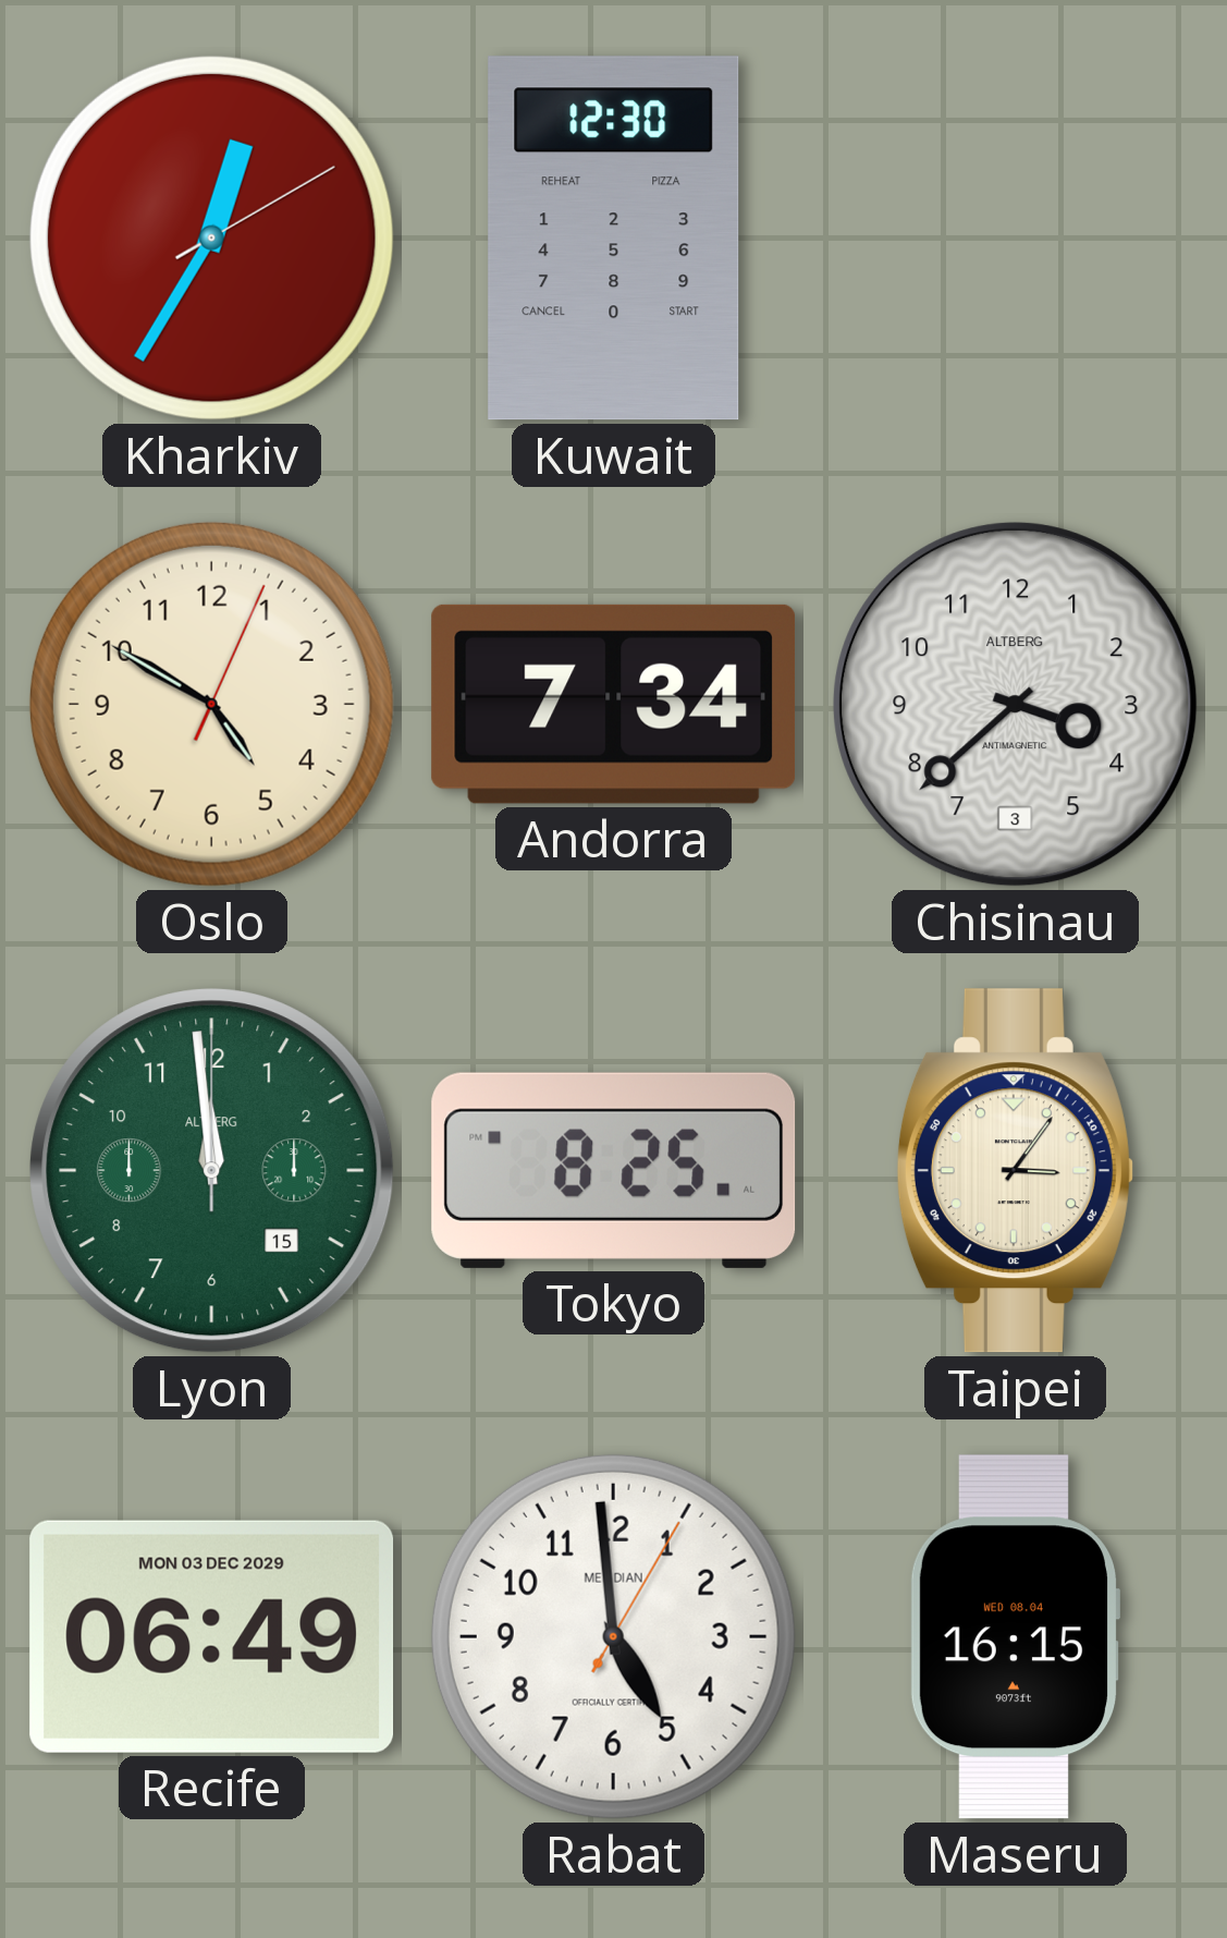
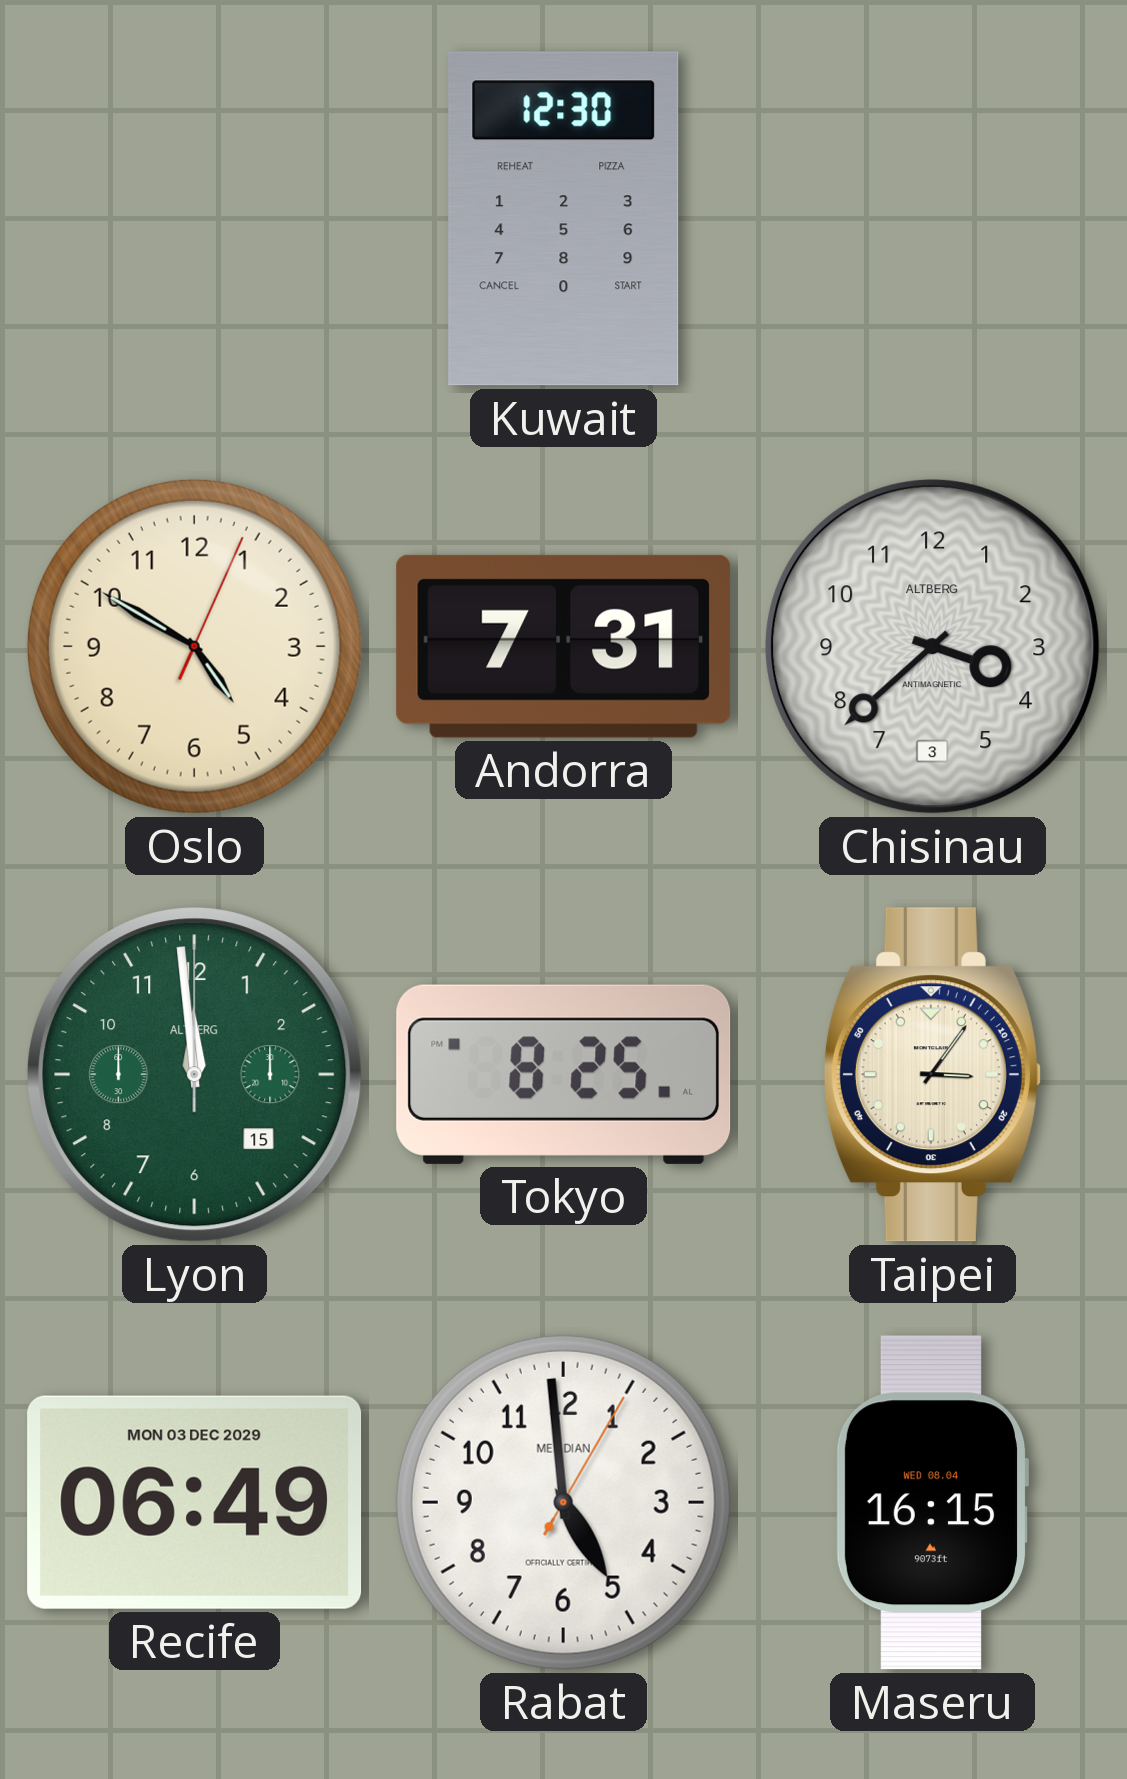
Kharkiv: 12:35 -> none
Andorra: 7:34 -> 7:31
